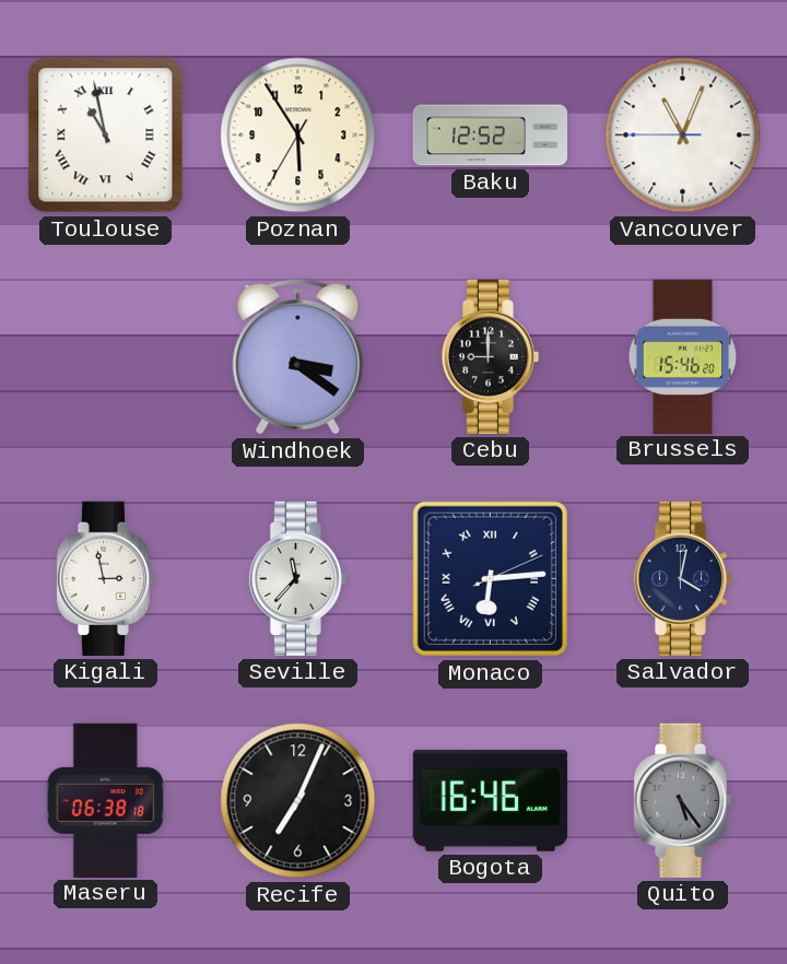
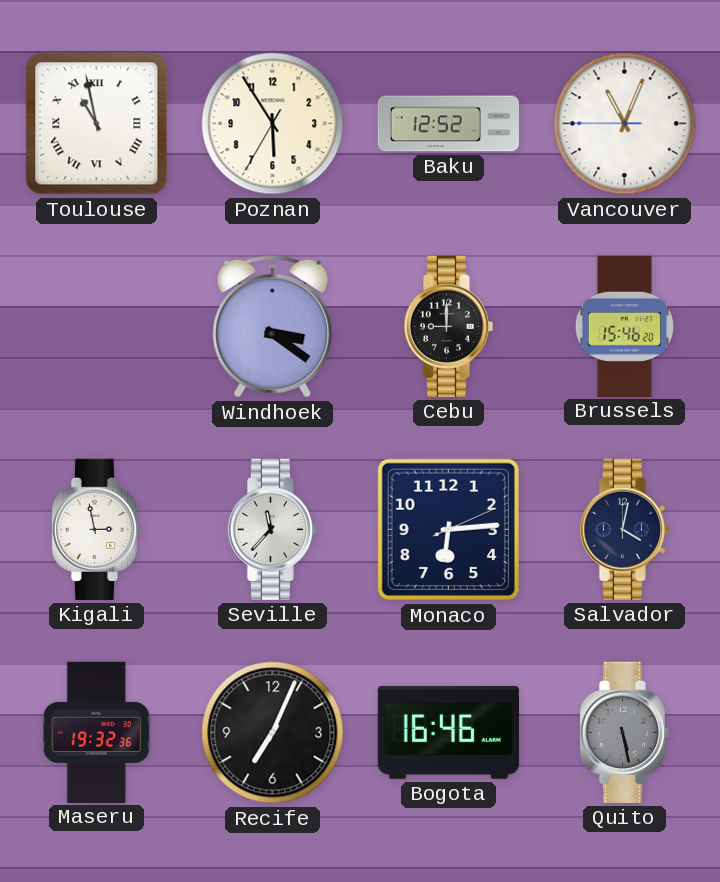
Monaco numerals: Roman -> Arabic
Maseru: 06:38 -> 19:32
Quito: 5:24 -> 5:28
